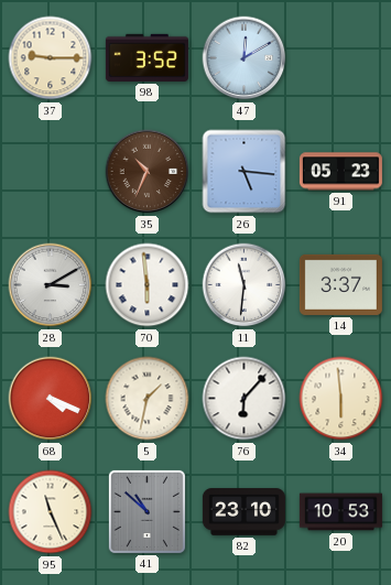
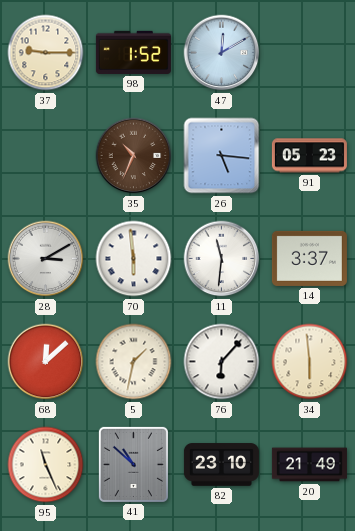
98: 3:52 -> 1:52
68: 4:19 -> 12:08
20: 10:53 -> 21:49
